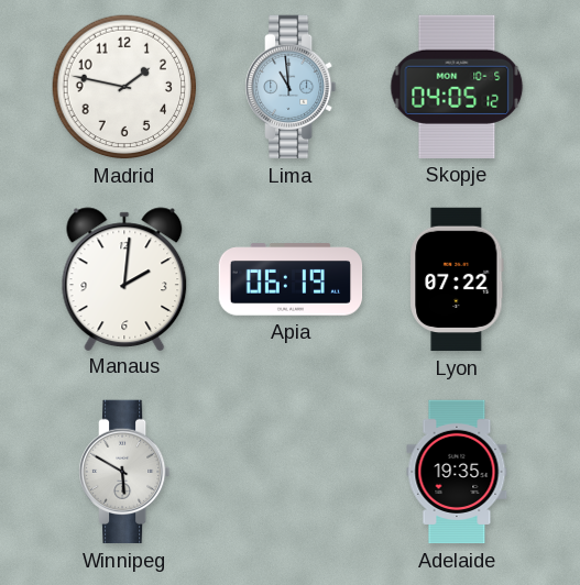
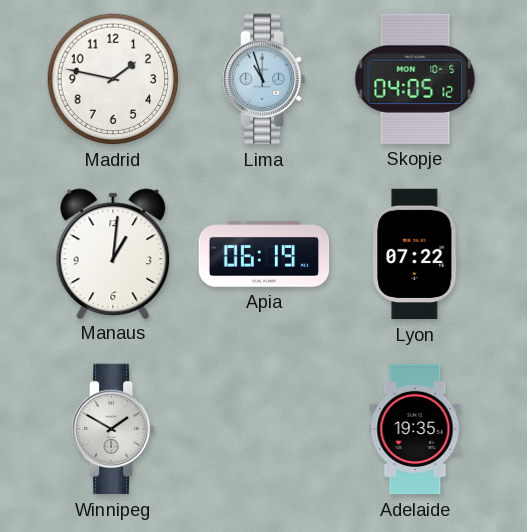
Lima: 10:59 -> 10:57
Manaus: 2:01 -> 1:01
Winnipeg: 5:50 -> 1:50
